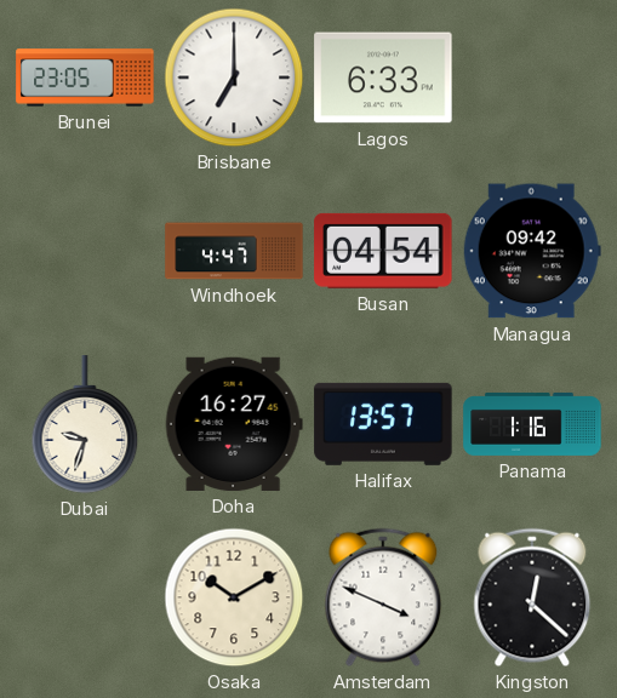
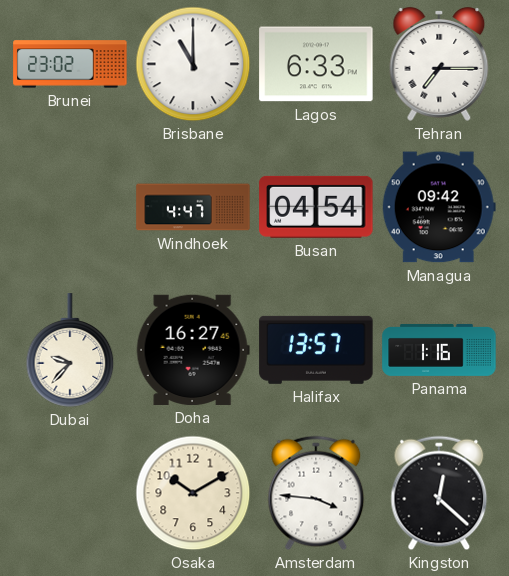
Brunei: 23:05 -> 23:02
Brisbane: 7:00 -> 11:00
Tehran: none -> 7:15
Dubai: 9:33 -> 9:37
Amsterdam: 3:49 -> 3:46
